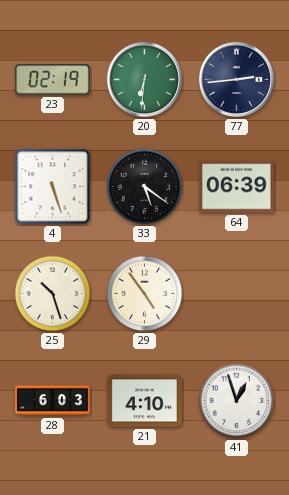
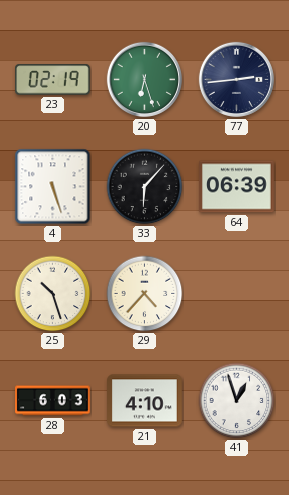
20: 6:31 -> 6:27
33: 5:21 -> 6:07
29: 4:54 -> 4:37
